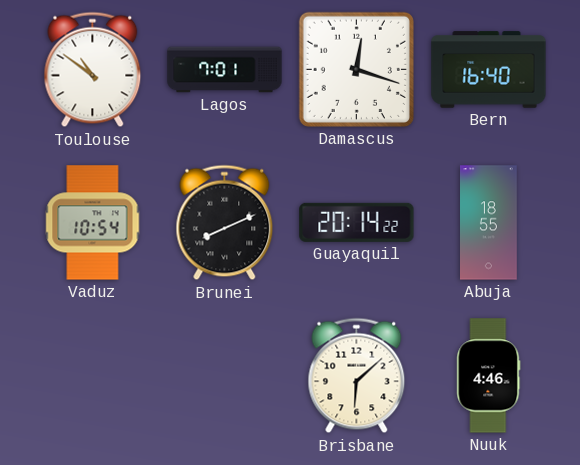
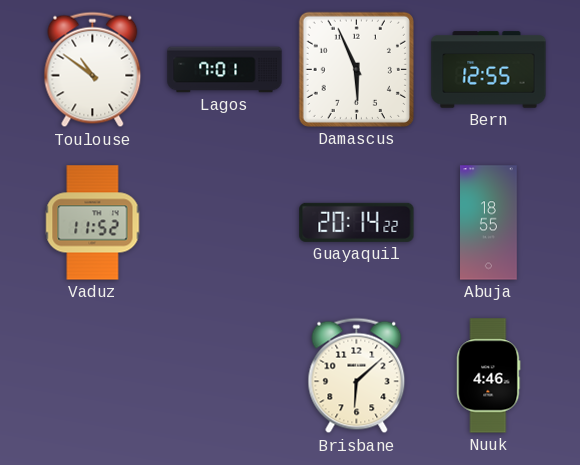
Damascus: 12:18 -> 5:56
Bern: 16:40 -> 12:55
Vaduz: 10:54 -> 11:52
Brunei: 8:11 -> none
